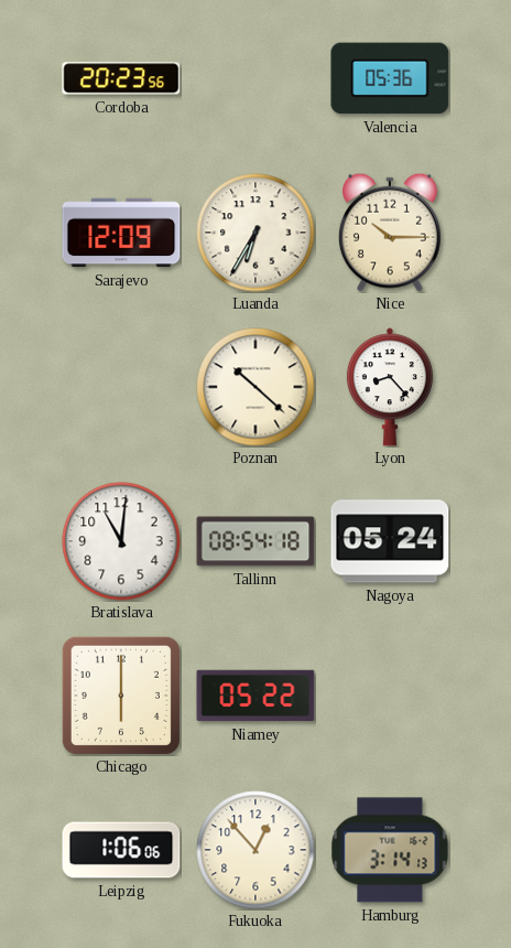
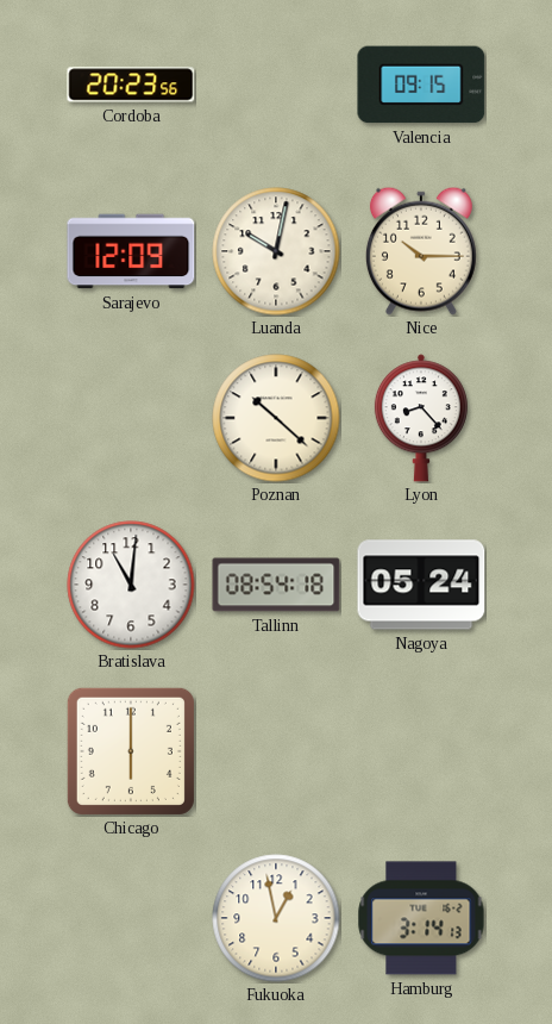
Valencia: 05:36 -> 09:15
Luanda: 6:35 -> 10:02
Niamey: 05:22 -> none
Leipzig: 1:06 -> none
Fukuoka: 12:53 -> 12:58
